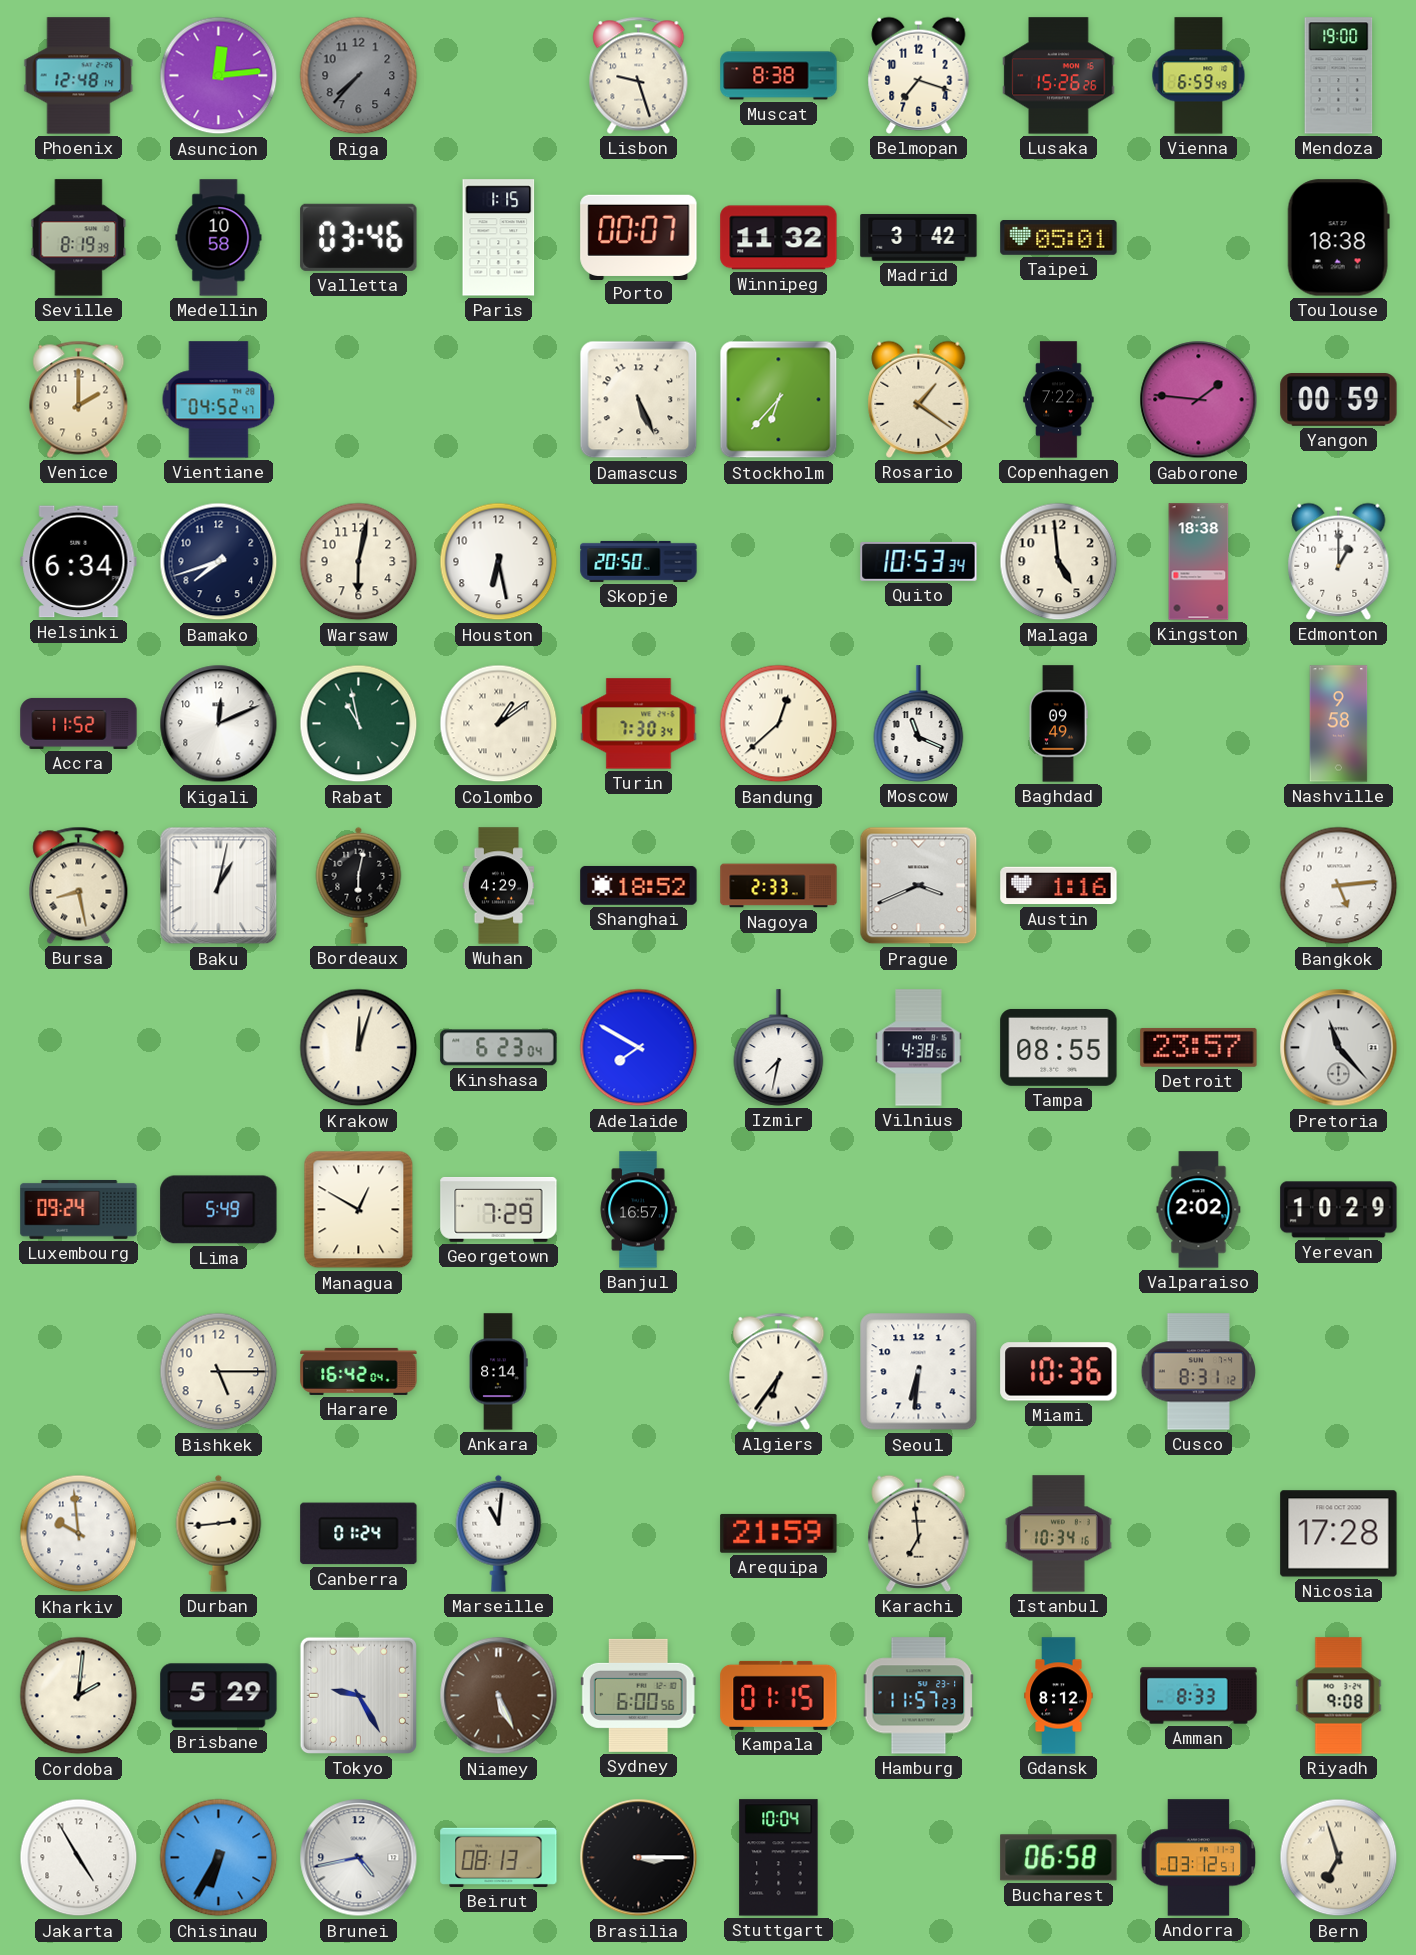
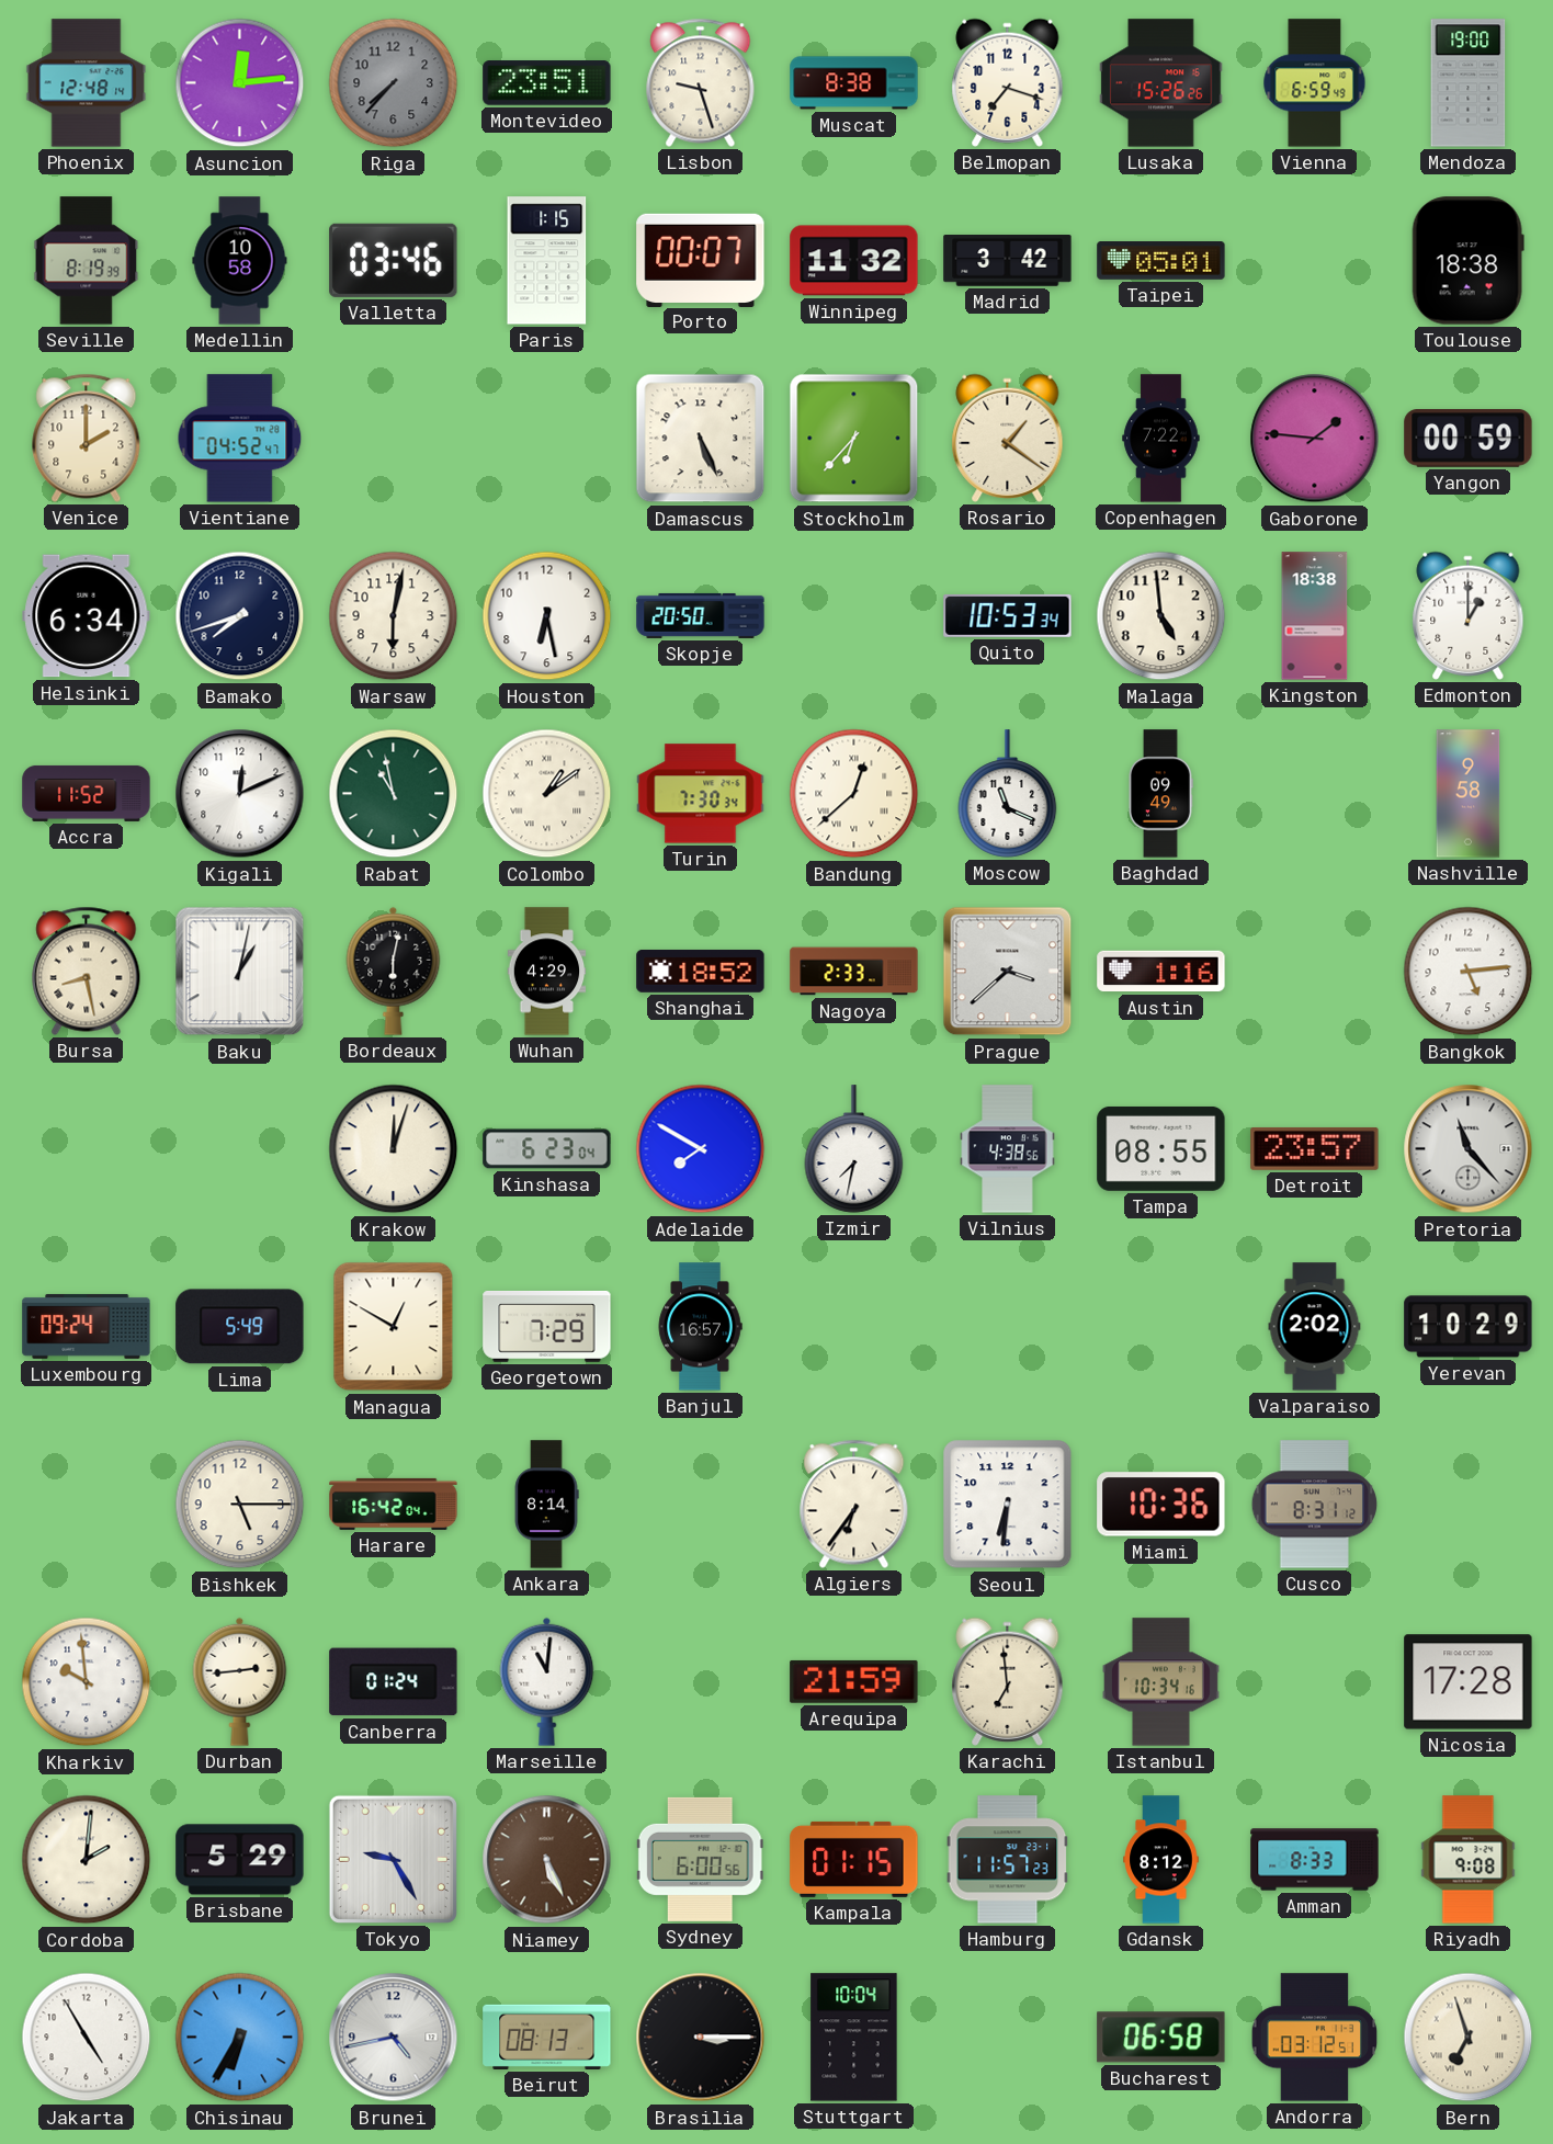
Montevideo: none -> 23:51
Prague: 3:41 -> 3:38
